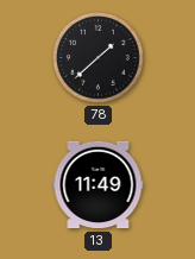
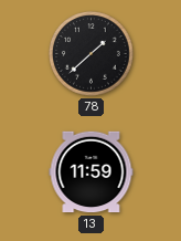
13: 11:49 -> 11:59
